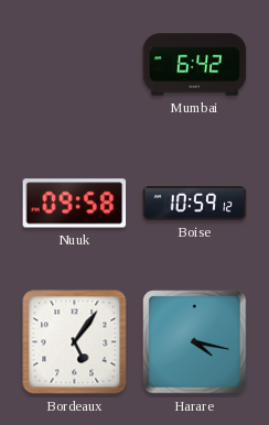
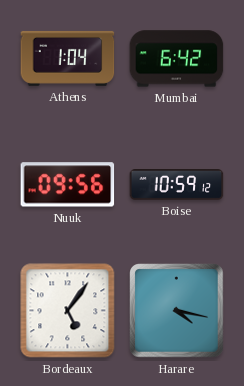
Athens: none -> 1:04
Nuuk: 09:58 -> 09:56
